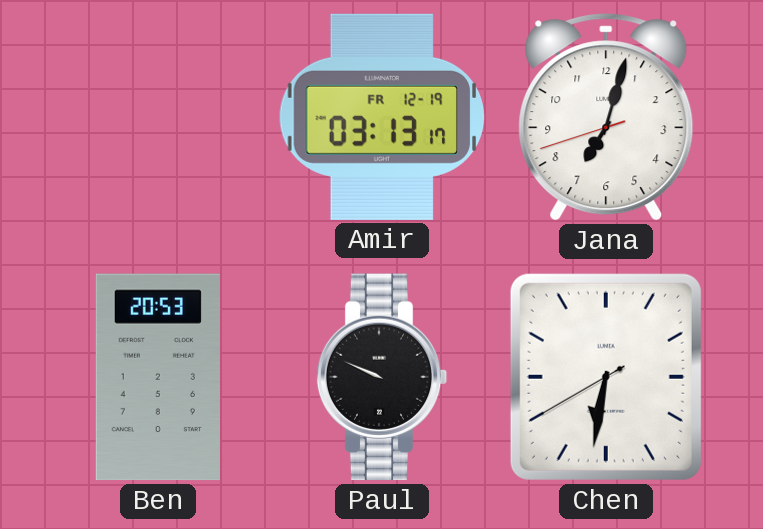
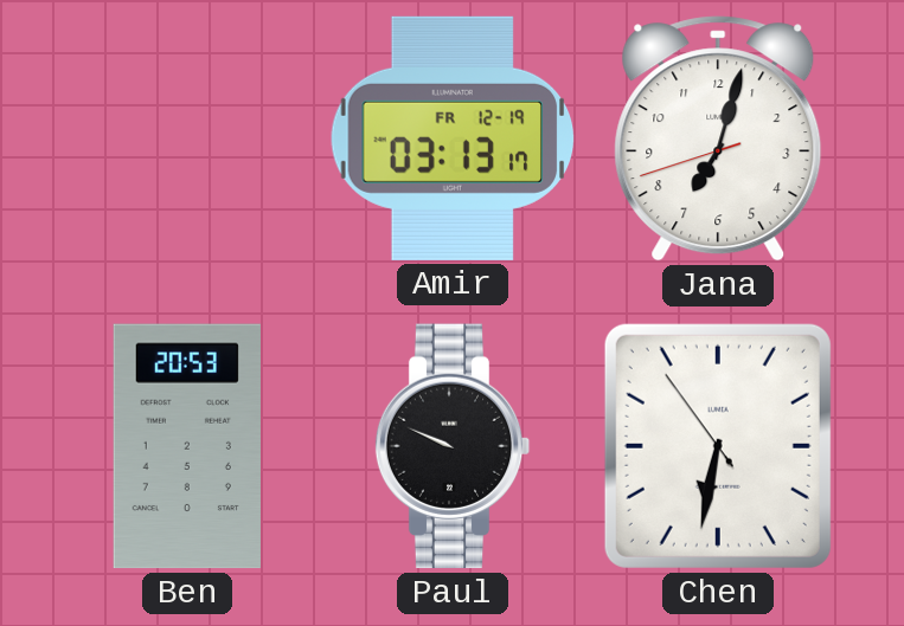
Chen: 6:31:40 -> 6:31:54
